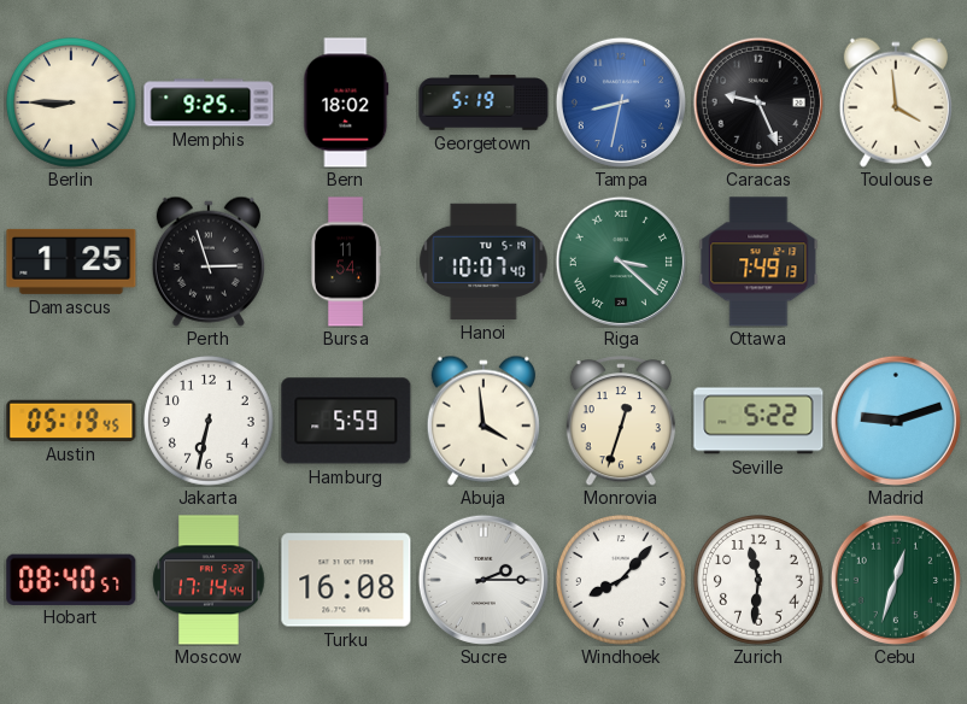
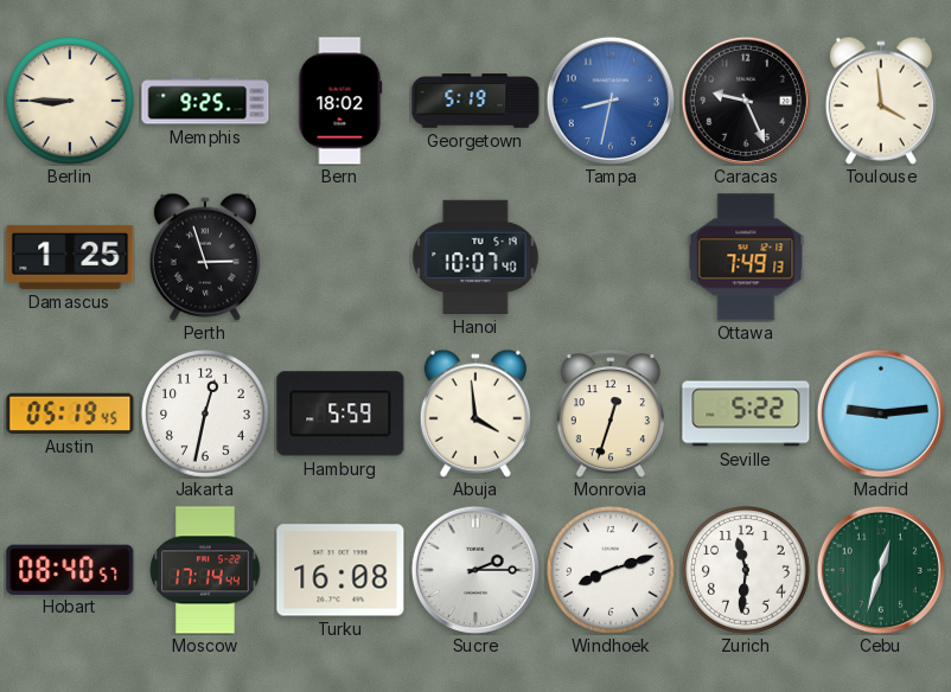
Bursa: 11:54 -> none
Riga: 3:22 -> none
Jakarta: 6:32 -> 12:32
Madrid: 9:12 -> 9:14
Windhoek: 8:07 -> 8:12
